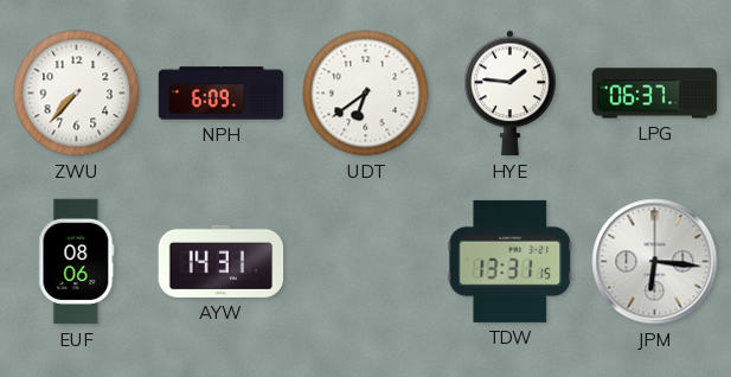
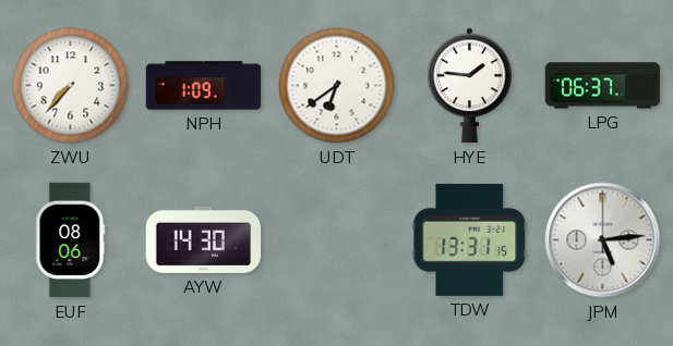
NPH: 6:09 -> 1:09
AYW: 14:31 -> 14:30
JPM: 6:16 -> 5:14
